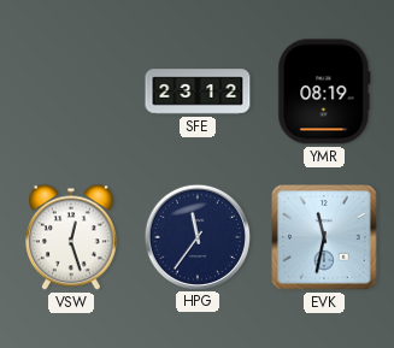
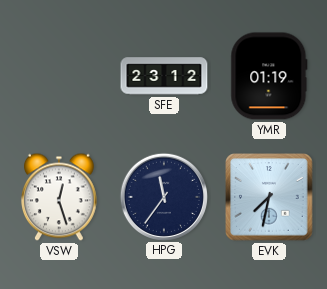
YMR: 08:19 -> 01:19
EVK: 11:32 -> 7:32
